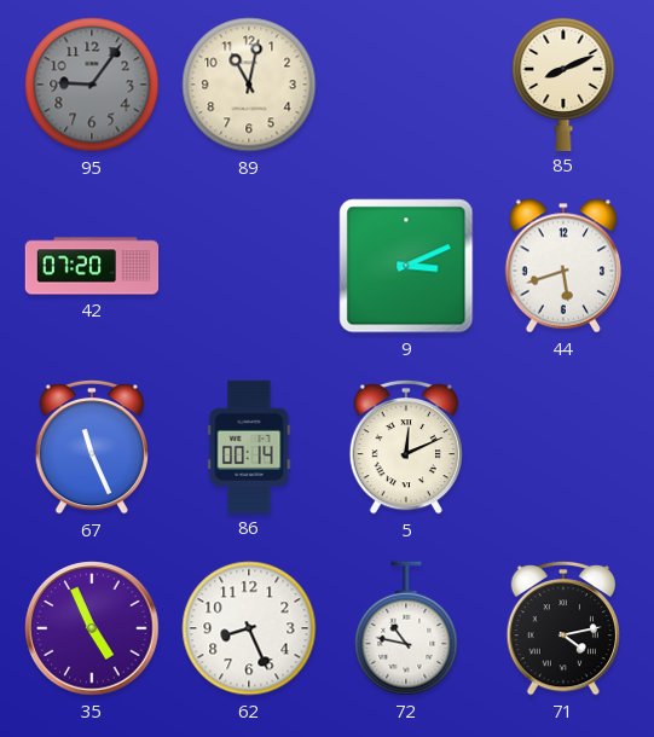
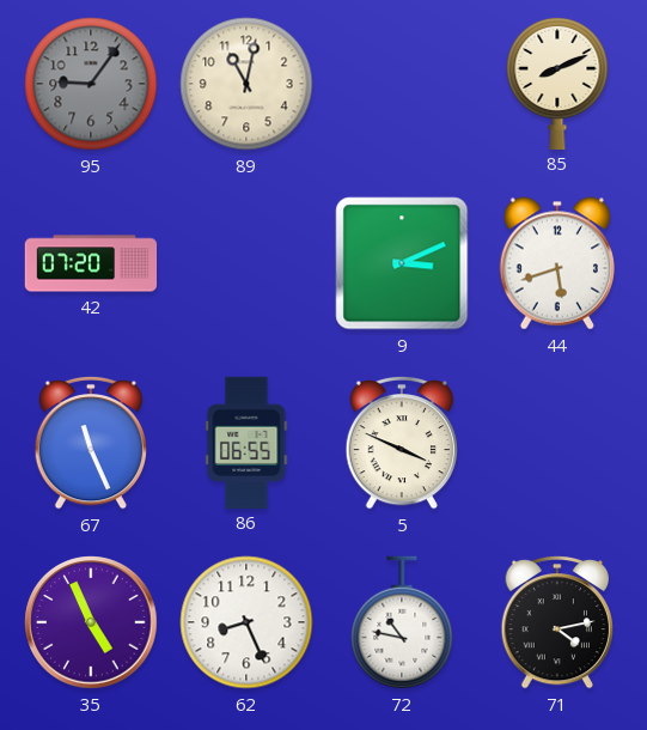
86: 00:14 -> 06:55
5: 12:11 -> 3:49
